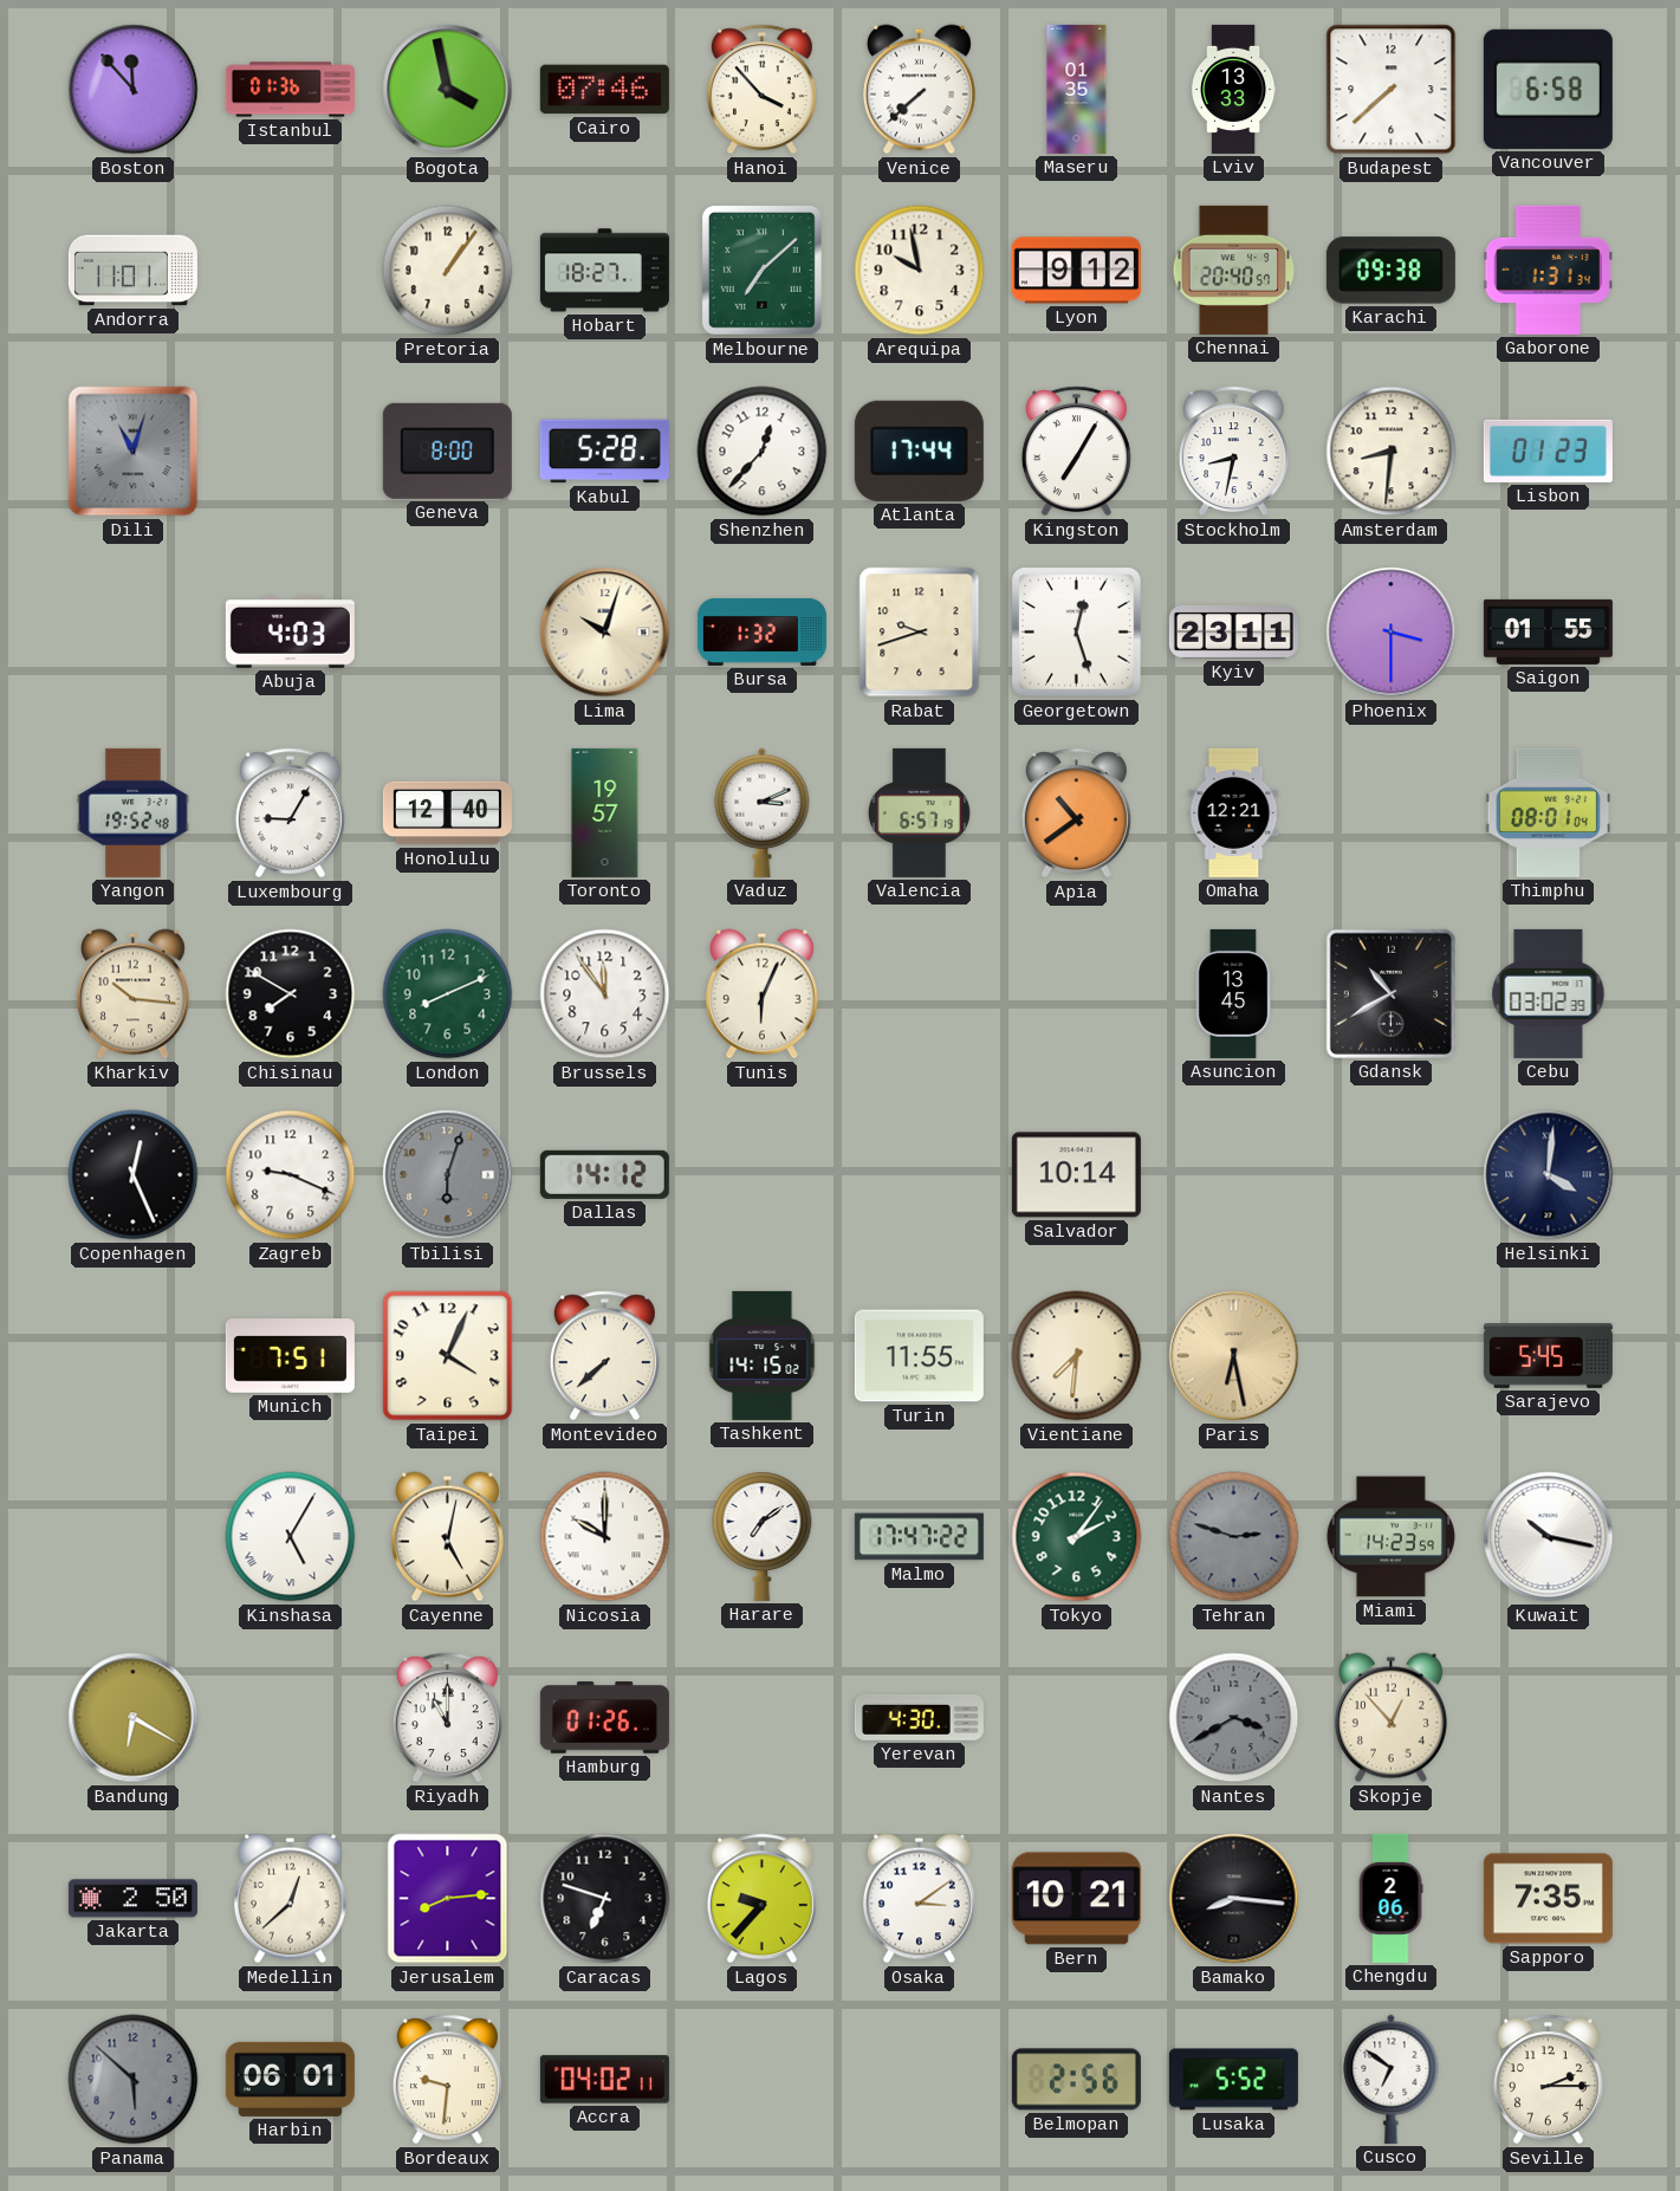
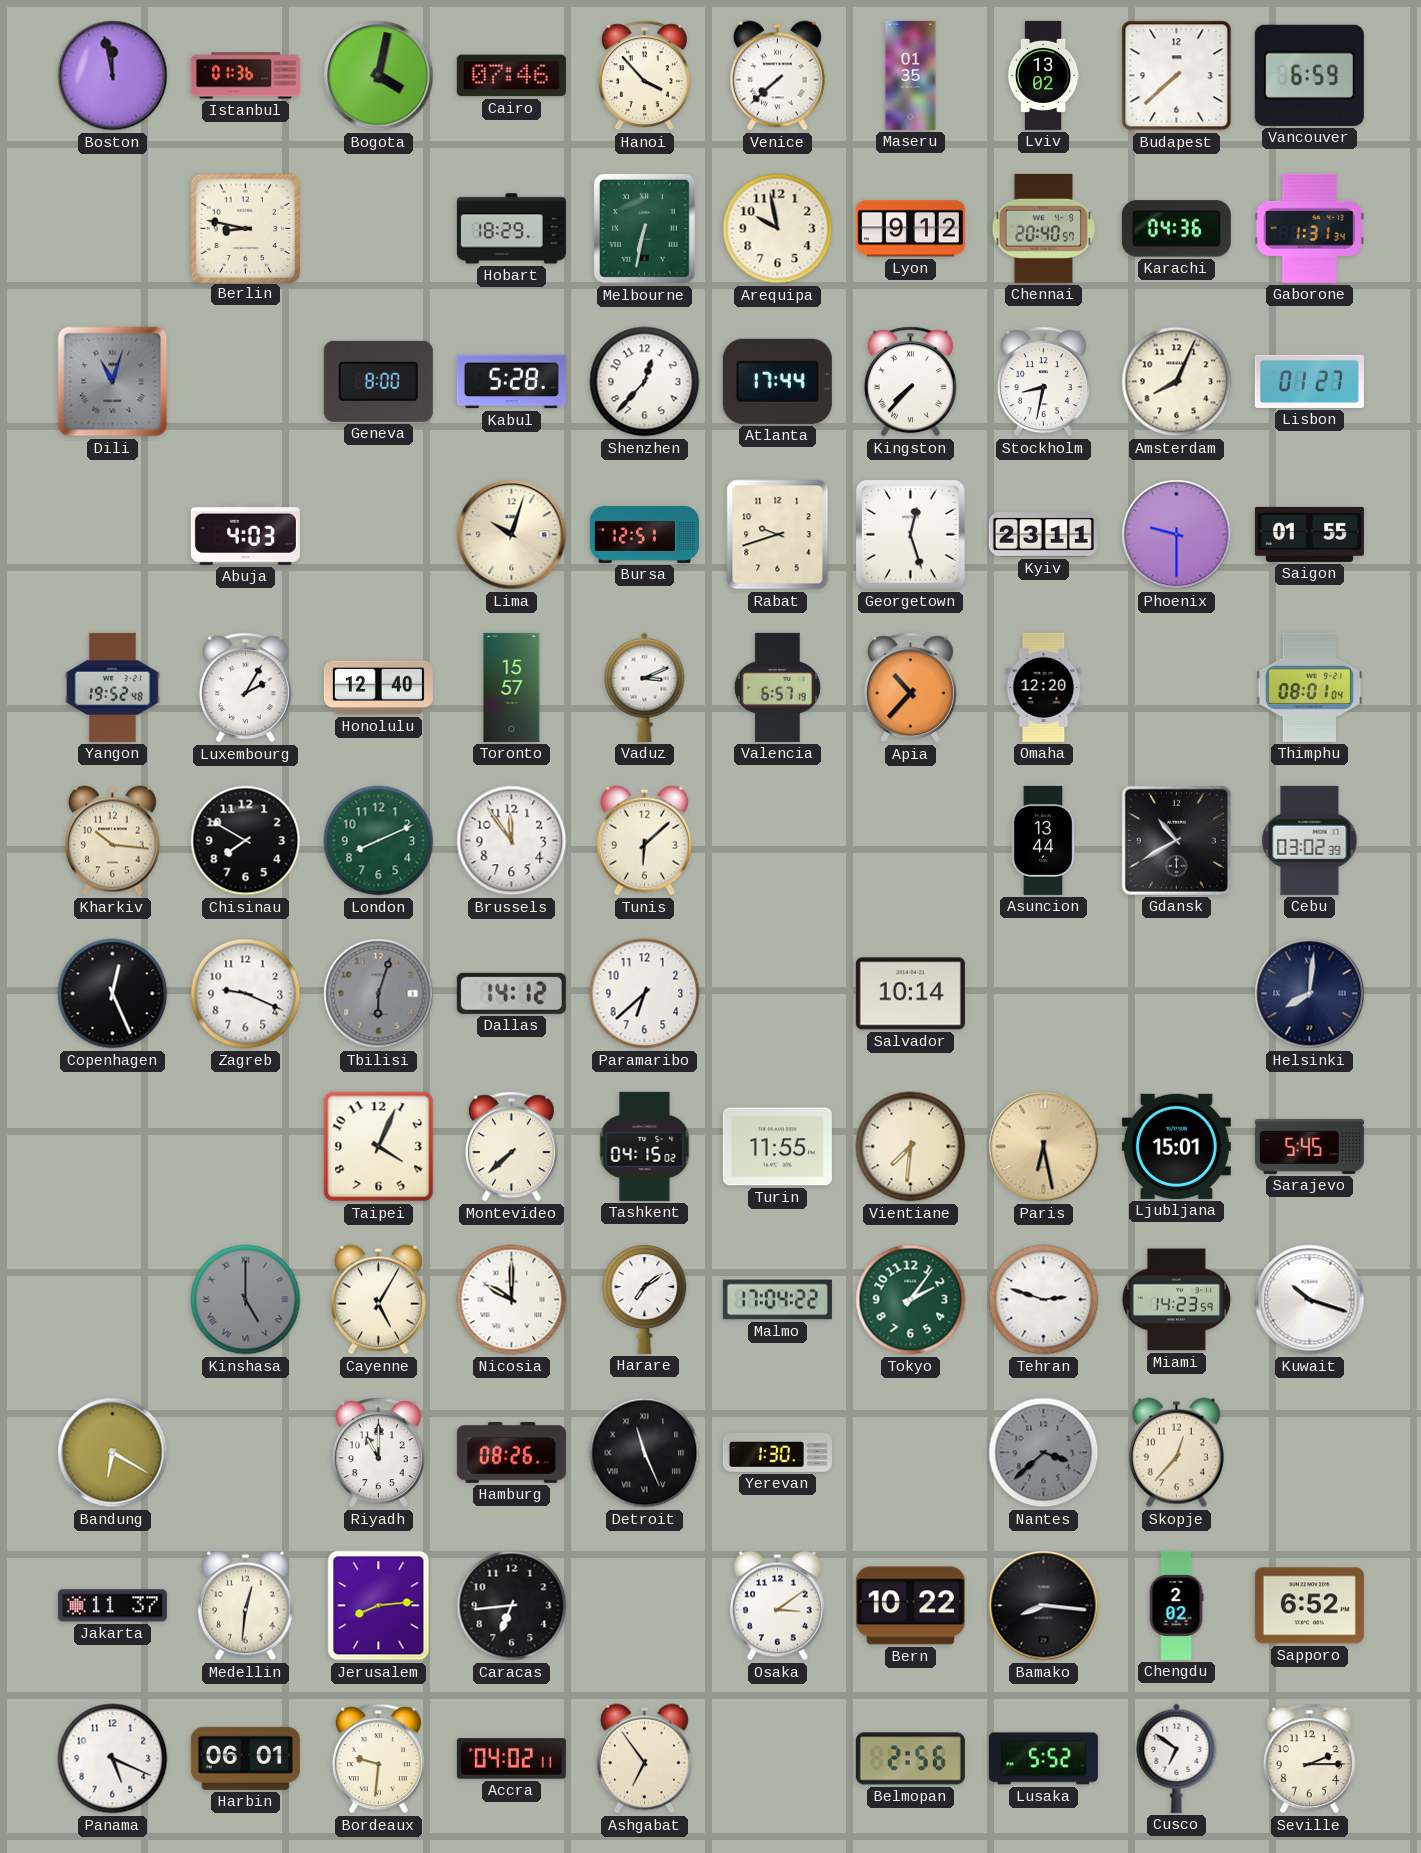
Boston: 11:53 -> 11:58
Bogota: 3:58 -> 4:02
Lviv: 13:33 -> 13:02
Vancouver: 6:58 -> 6:59
Andorra: 11:01 -> none
Berlin: none -> 8:47
Pretoria: 1:06 -> none
Hobart: 18:27 -> 18:29
Melbourne: 7:08 -> 6:32
Karachi: 09:38 -> 04:36
Kingston: 7:05 -> 7:37
Amsterdam: 8:31 -> 8:04
Lisbon: 01:23 -> 01:27
Bursa: 1:32 -> 12:51
Phoenix: 3:30 -> 9:30
Luxembourg: 9:05 -> 2:05
Toronto: 19:57 -> 15:57
Apia: 10:39 -> 10:37
Omaha: 12:21 -> 12:20
Tunis: 6:04 -> 6:08
Asuncion: 13:45 -> 13:44
Paramaribo: none -> 6:38
Helsinki: 4:01 -> 8:01
Munich: 7:51 -> none
Tashkent: 14:15 -> 04:15
Ljubljana: none -> 15:01
Kinshasa: 5:05 -> 5:00
Kinshasa dial: white -> grey
Cayenne: 5:02 -> 5:05
Malmo: 17:47 -> 17:04
Tehran dial: grey -> white
Kuwait: 10:17 -> 10:18
Hamburg: 01:26 -> 08:26
Detroit: none -> 11:26
Yerevan: 4:30 -> 1:30
Nantes: 3:40 -> 3:38
Skopje: 12:53 -> 12:37
Jakarta: 2:50 -> 11:37
Medellin: 12:38 -> 12:31
Caracas: 6:48 -> 6:44
Lagos: 9:37 -> none
Bern: 10:21 -> 10:22
Chengdu: 2:06 -> 2:02
Sapporo: 7:35 -> 6:52
Panama: 5:52 -> 5:19
Panama dial: grey -> white
Ashgabat: none -> 6:54
